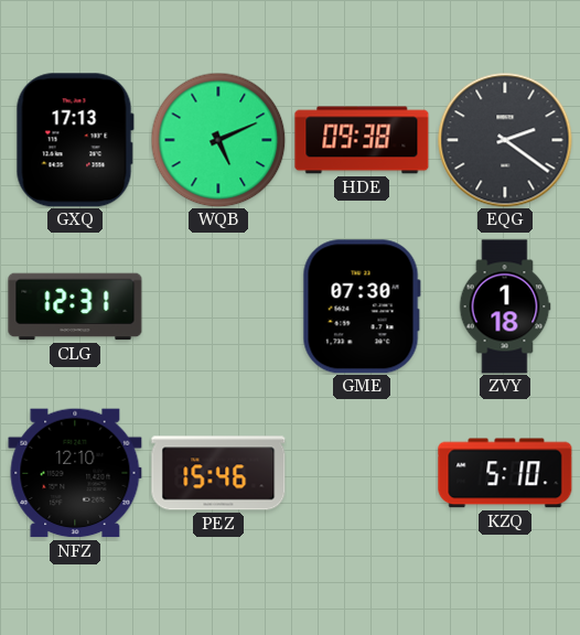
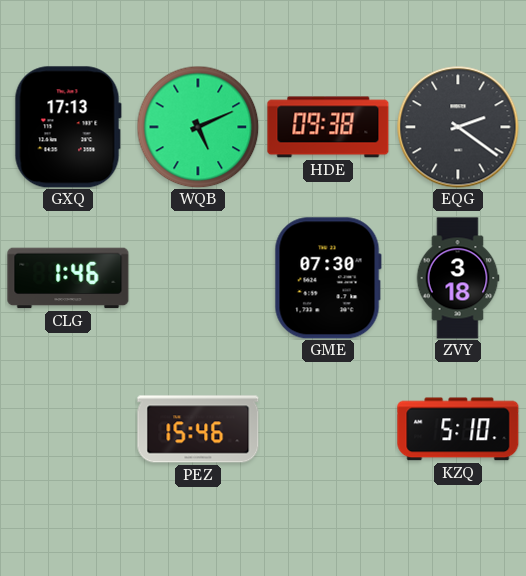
CLG: 12:31 -> 1:46
ZVY: 1:18 -> 3:18
NFZ: 12:10 -> none
